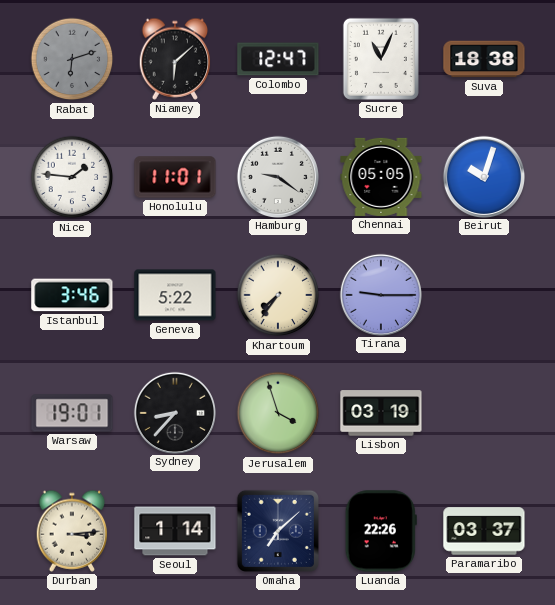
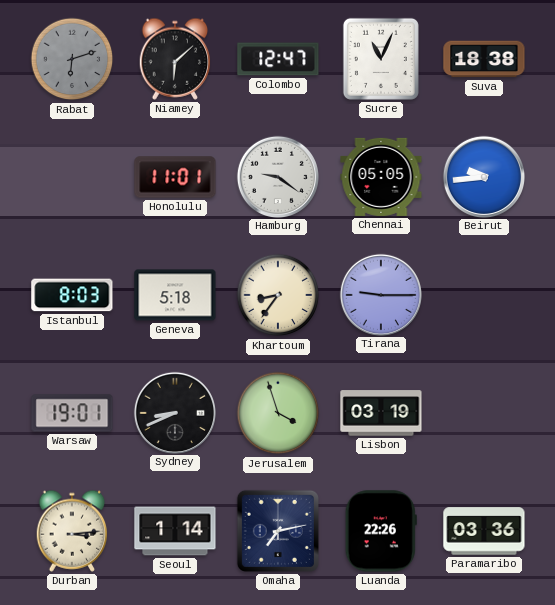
Nice: 1:46 -> none
Beirut: 10:03 -> 9:44
Istanbul: 3:46 -> 8:03
Geneva: 5:22 -> 5:18
Khartoum: 7:36 -> 8:36
Sydney: 8:37 -> 8:41
Omaha: 7:08 -> 7:13
Paramaribo: 03:37 -> 03:36
